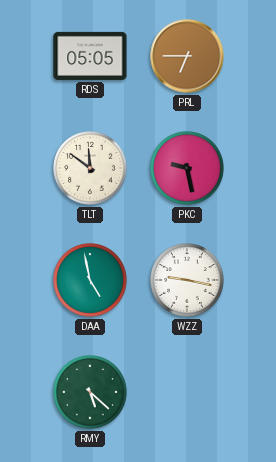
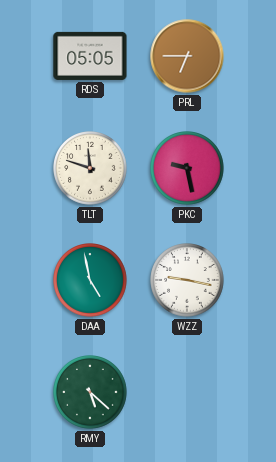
TLT: 11:51 -> 11:48
